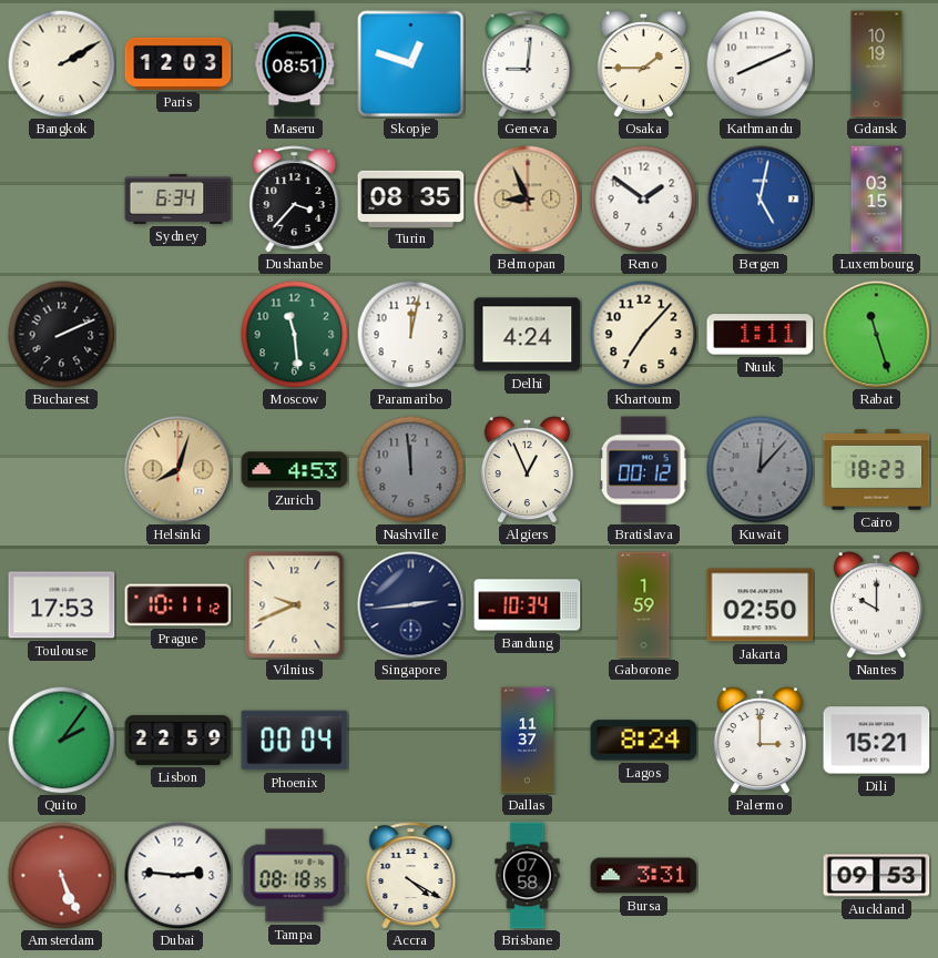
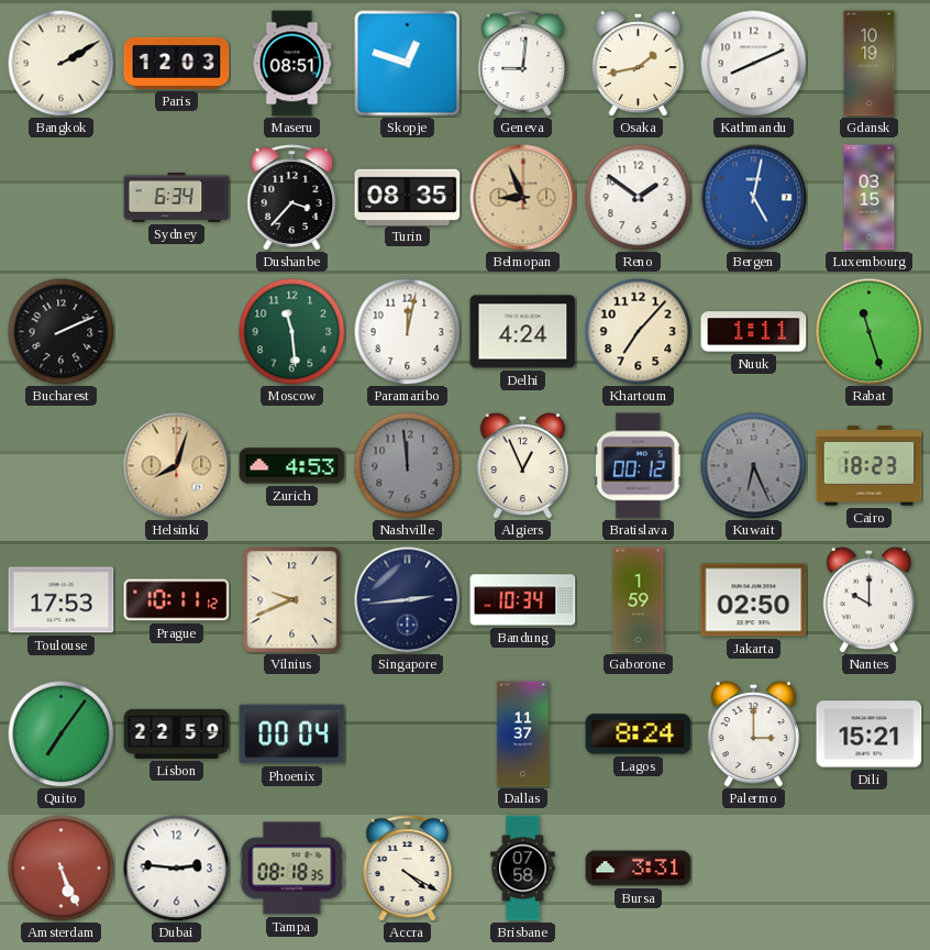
Osaka: 1:45 -> 1:43
Kuwait: 12:07 -> 6:26
Quito: 2:06 -> 7:06
Auckland: 09:53 -> none
